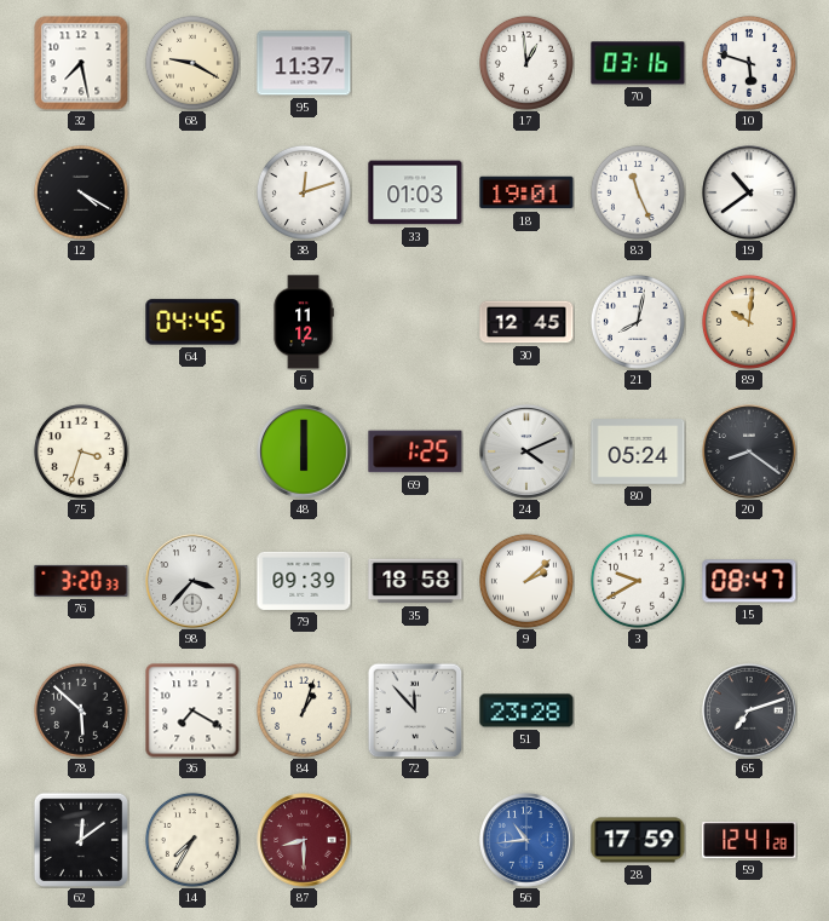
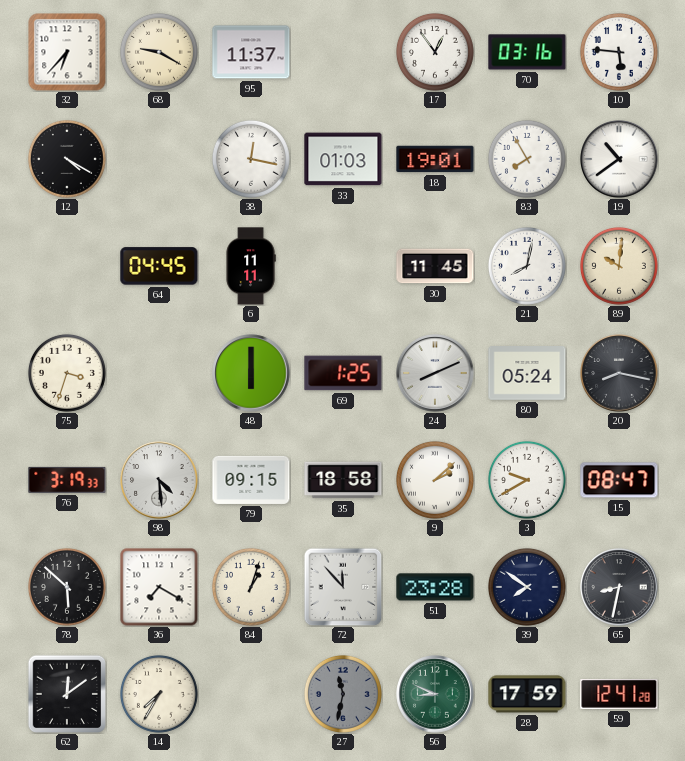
32: 7:28 -> 6:37
17: 12:59 -> 12:54
10: 5:48 -> 5:46
38: 12:12 -> 12:17
83: 11:26 -> 7:55
6: 11:12 -> 11:11
30: 12:45 -> 11:45
24: 4:11 -> 8:11
20: 8:21 -> 8:17
76: 3:20 -> 3:19
98: 3:37 -> 4:29
79: 09:39 -> 09:15
39: none -> 7:51
65: 7:12 -> 8:32
87: 8:30 -> none
27: none -> 11:32
56: 10:44 -> 8:49
56 dial: blue -> green
